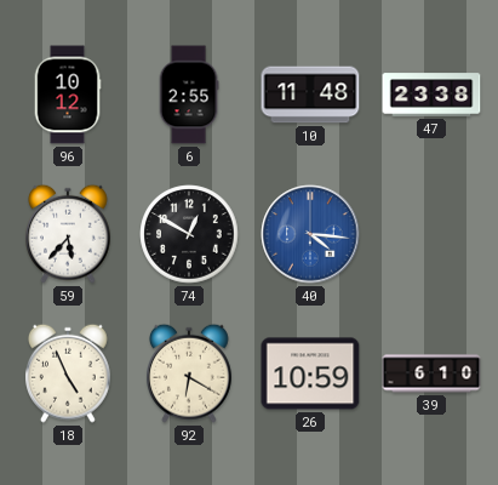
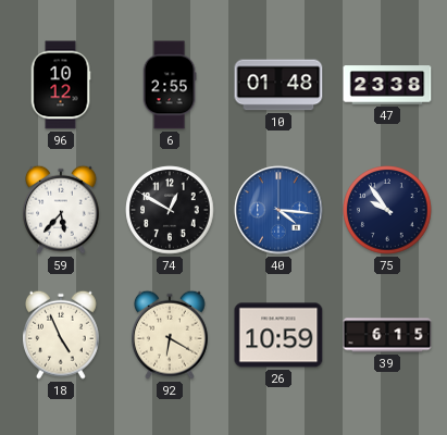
10: 11:48 -> 01:48
75: none -> 9:54
39: 6:10 -> 6:15
